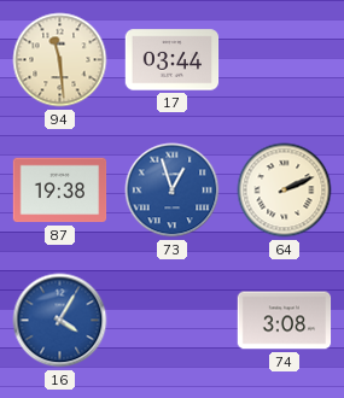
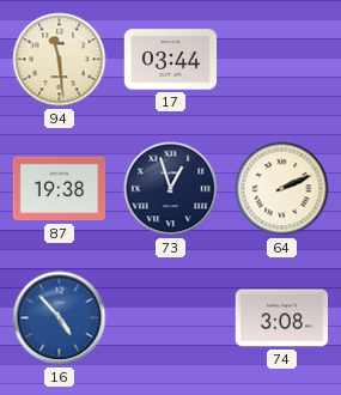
73 dial: blue -> navy
16: 4:05 -> 4:53
